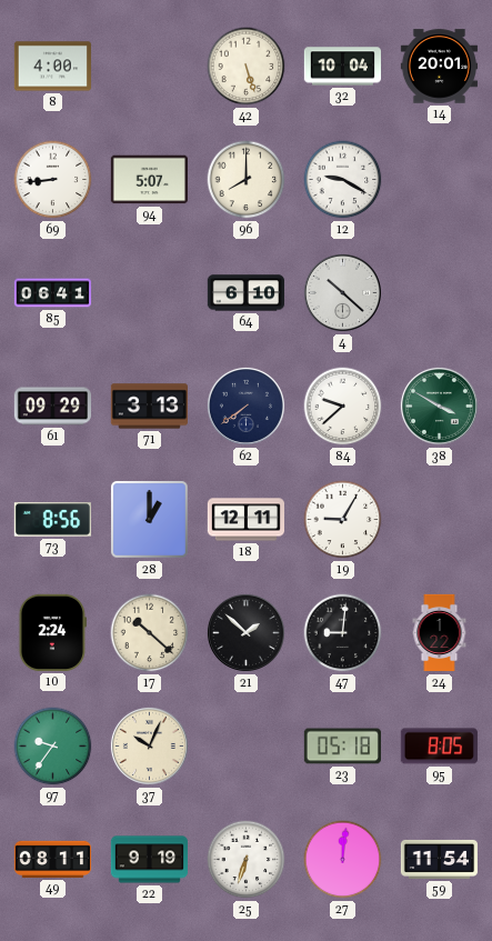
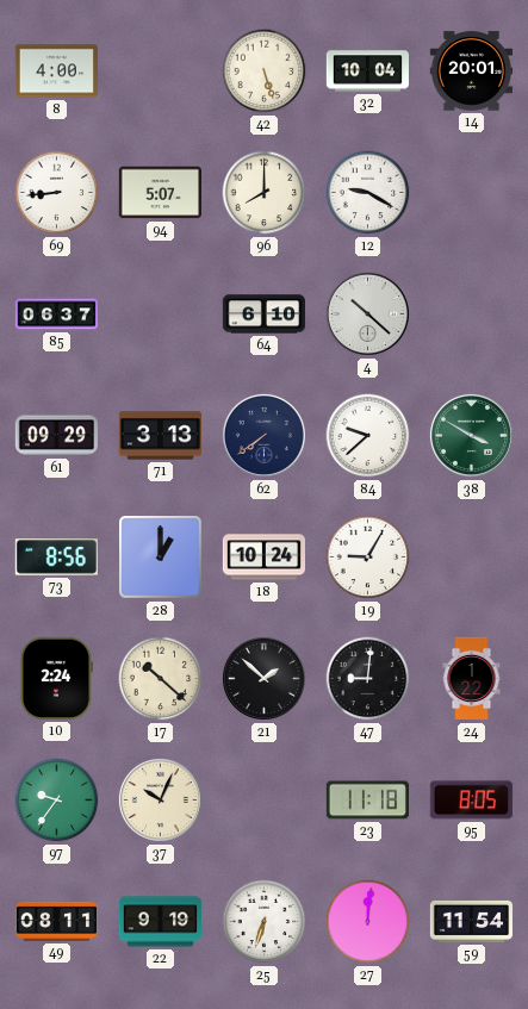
85: 06:41 -> 06:37
18: 12:11 -> 10:24
23: 05:18 -> 11:18
